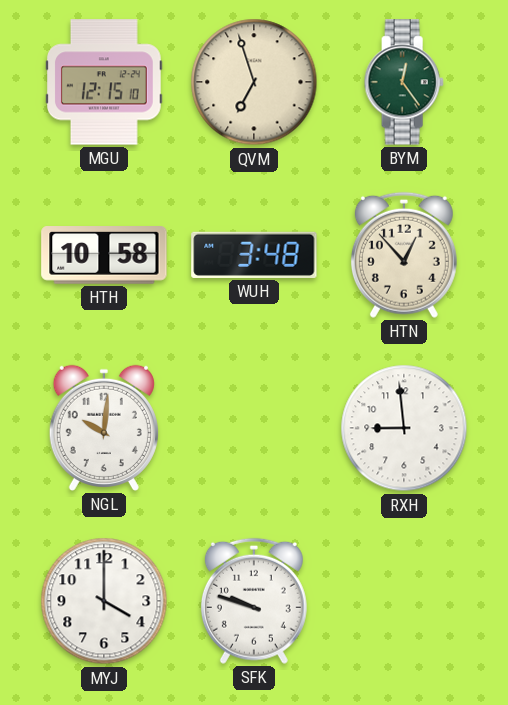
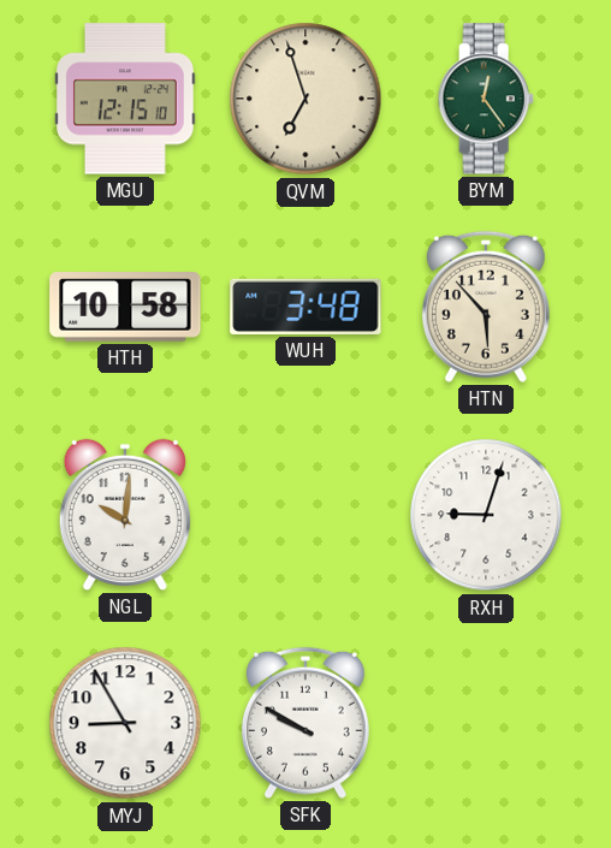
HTN: 12:53 -> 5:53
RXH: 8:59 -> 9:03
MYJ: 4:00 -> 8:55
SFK: 9:48 -> 9:50
